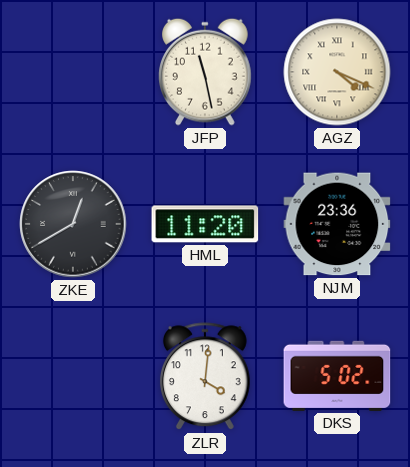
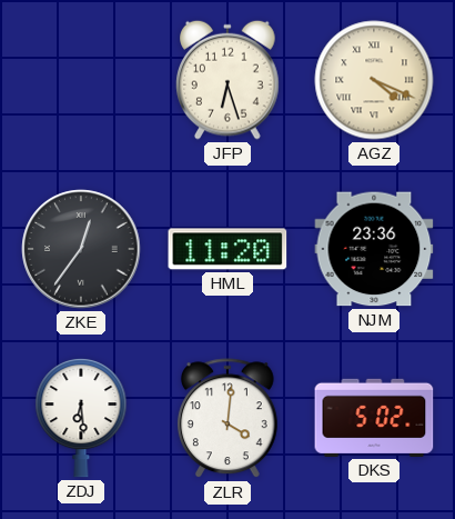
JFP: 11:28 -> 6:27
ZKE: 12:40 -> 12:36
ZDJ: none -> 6:29
